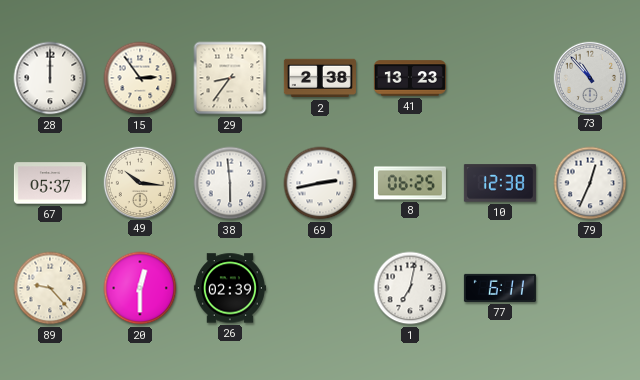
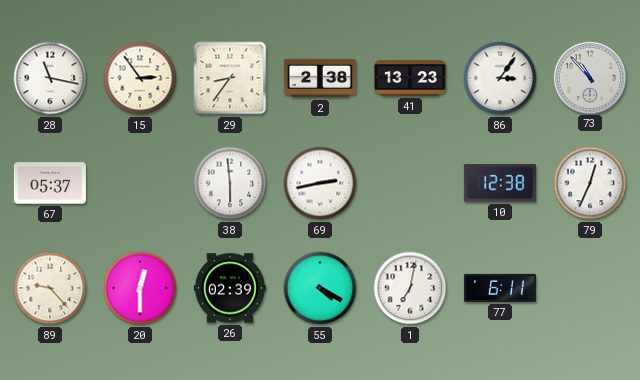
28: 12:00 -> 11:17
86: none -> 3:06
49: 10:16 -> none
8: 06:25 -> none
55: none -> 4:20
